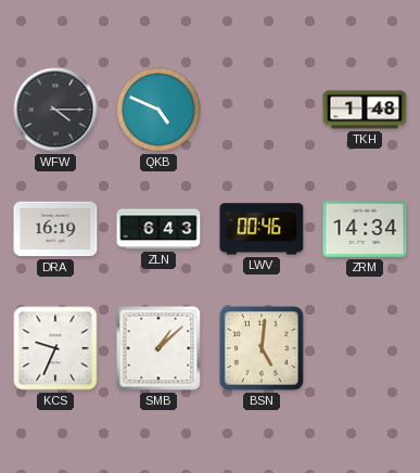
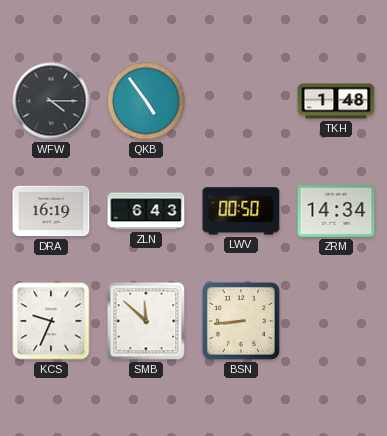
QKB: 4:49 -> 4:54
LWV: 00:46 -> 00:50
SMB: 1:08 -> 11:52
BSN: 5:01 -> 8:44
